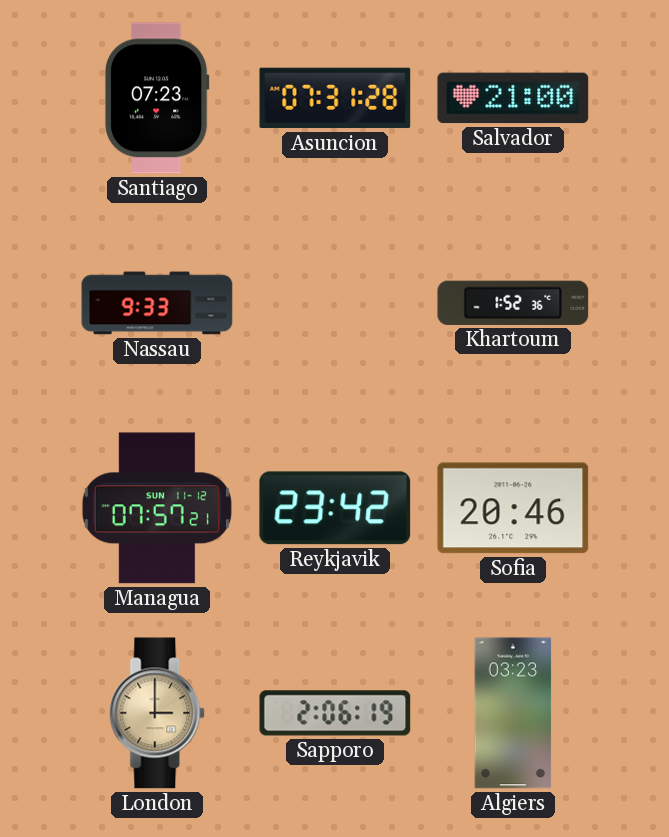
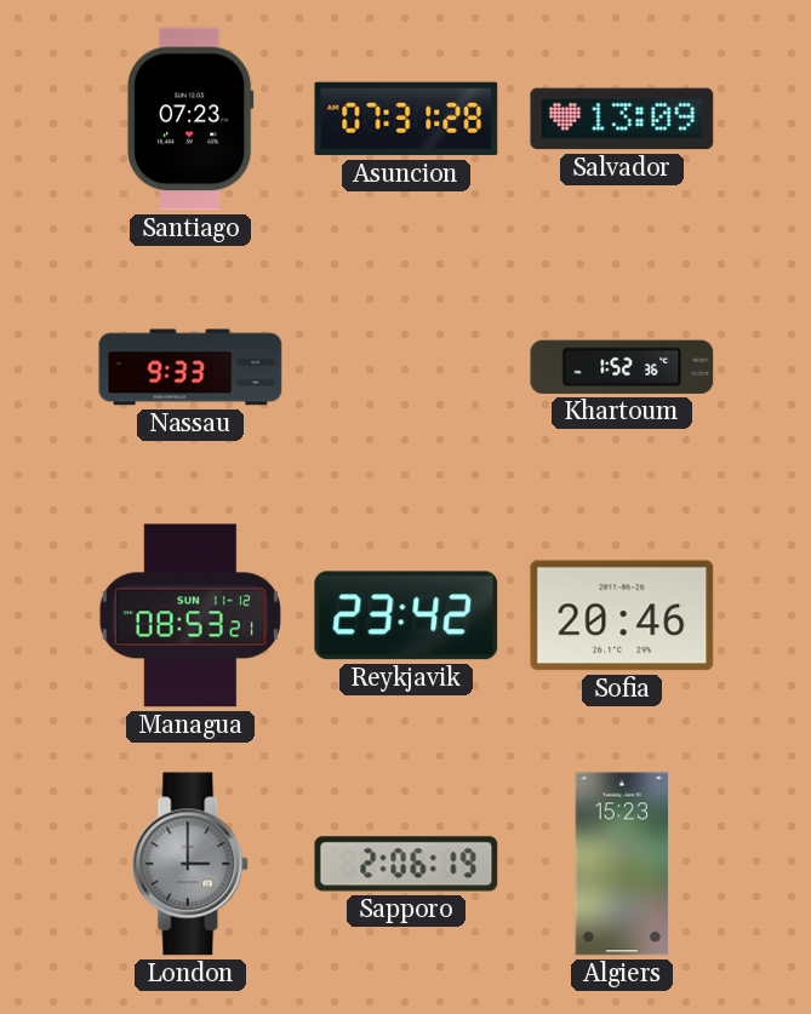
Salvador: 21:00 -> 13:09
Managua: 07:57 -> 08:53
London dial: champagne -> grey
Algiers: 03:23 -> 15:23
